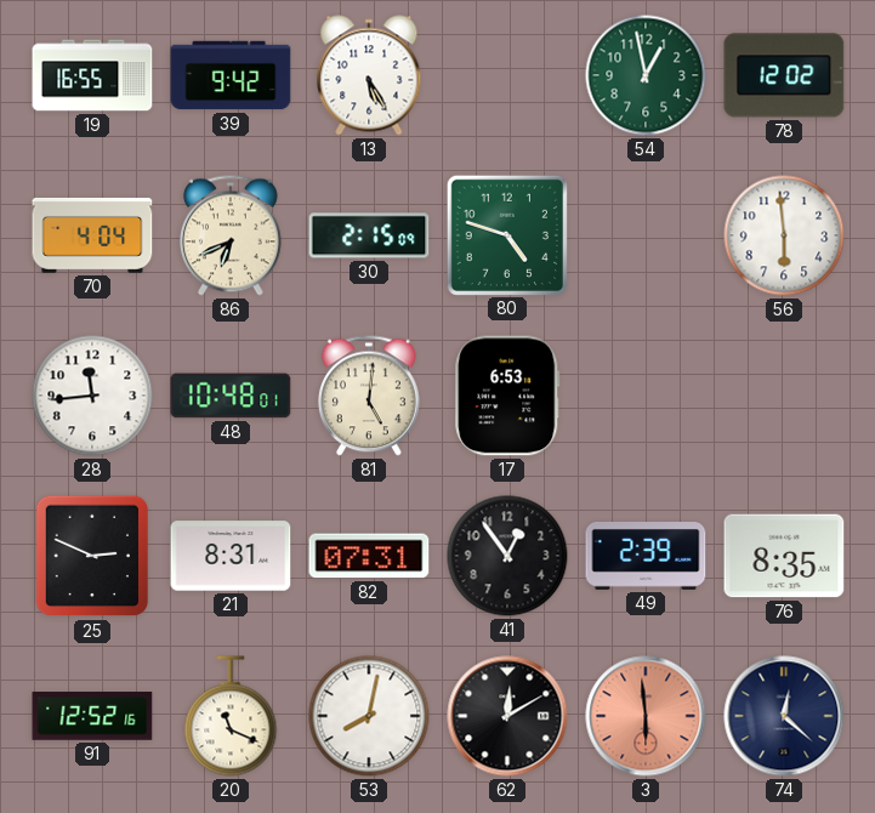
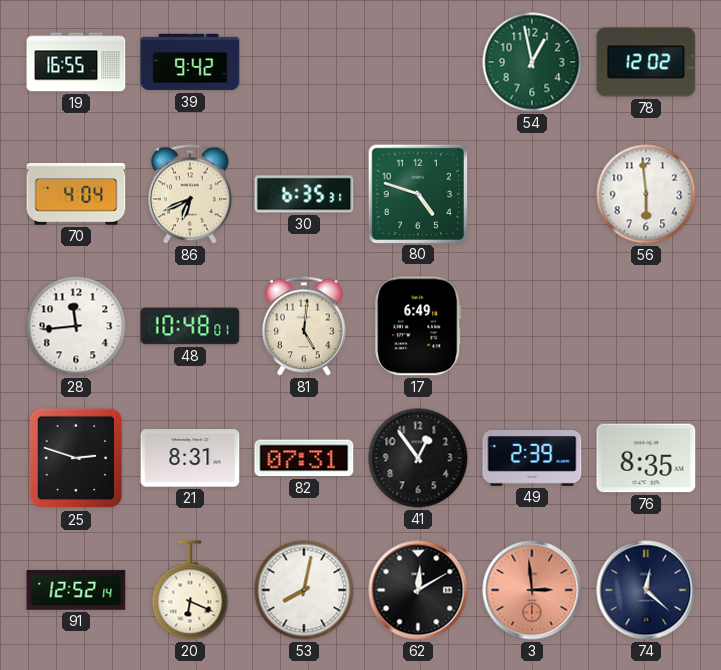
13: 5:25 -> none
30: 2:15 -> 6:35
17: 6:53 -> 6:49
25: 2:49 -> 2:48
91: 12:52:16 -> 12:52:14
20: 11:19 -> 6:19
3: 5:59 -> 2:59
